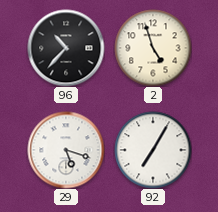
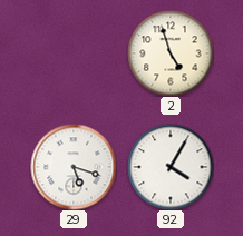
96: 10:37 -> none
92: 7:05 -> 4:05
